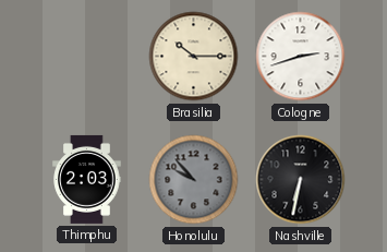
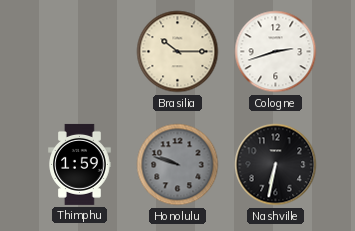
Thimphu: 2:03 -> 1:59
Honolulu: 9:53 -> 9:48
